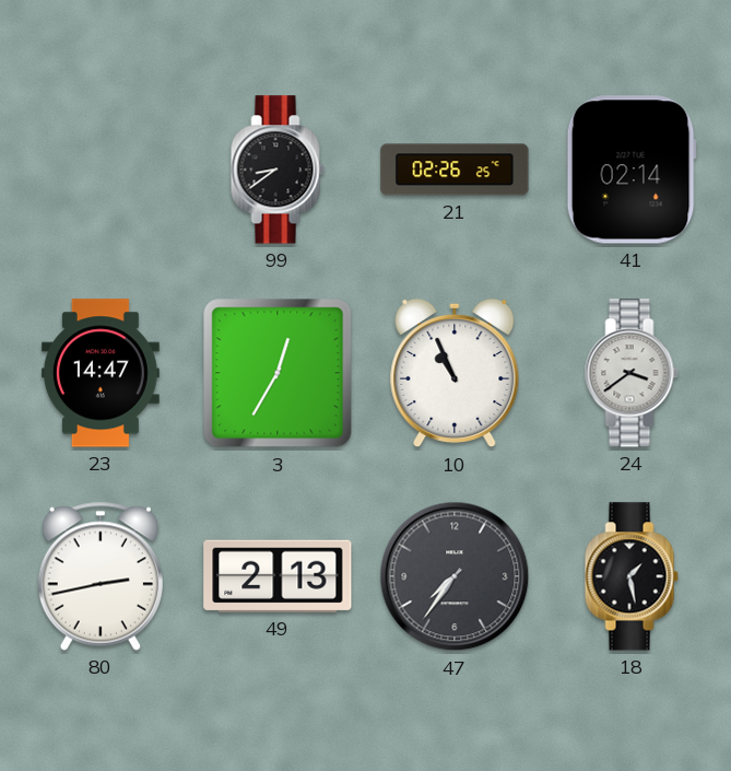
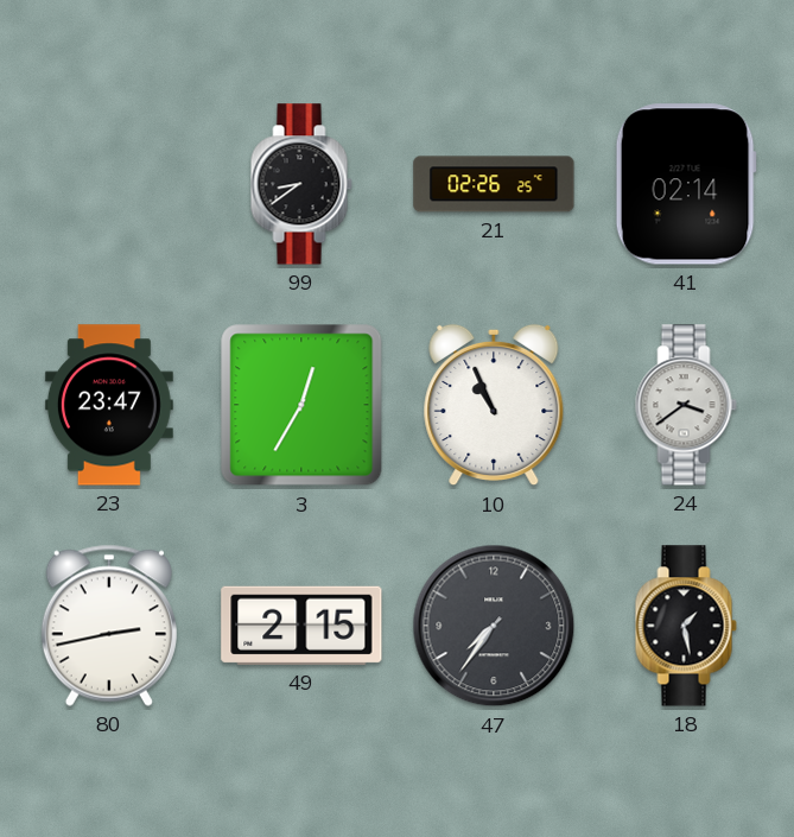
23: 14:47 -> 23:47
49: 2:13 -> 2:15
